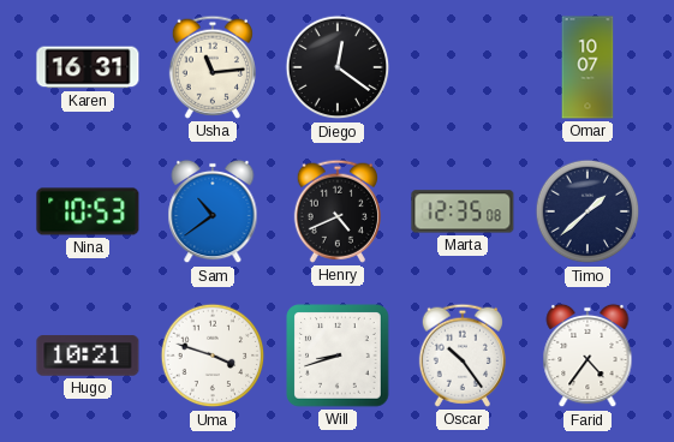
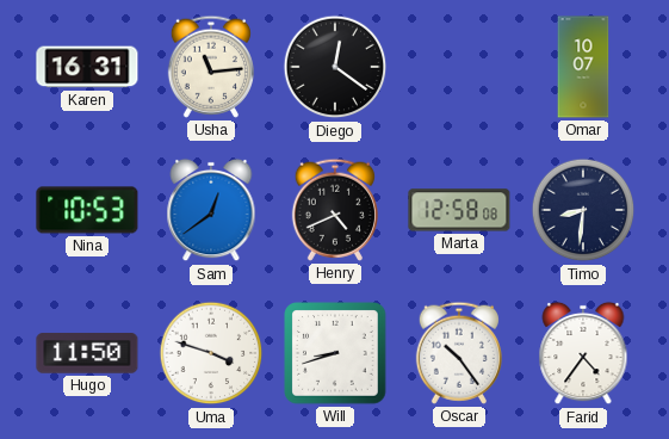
Sam: 10:39 -> 12:39
Marta: 12:35 -> 12:58
Timo: 1:38 -> 8:31
Hugo: 10:21 -> 11:50
